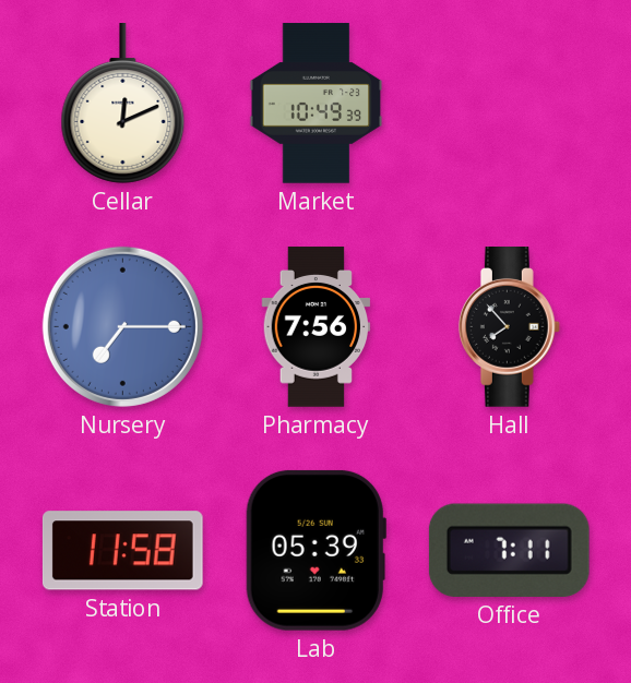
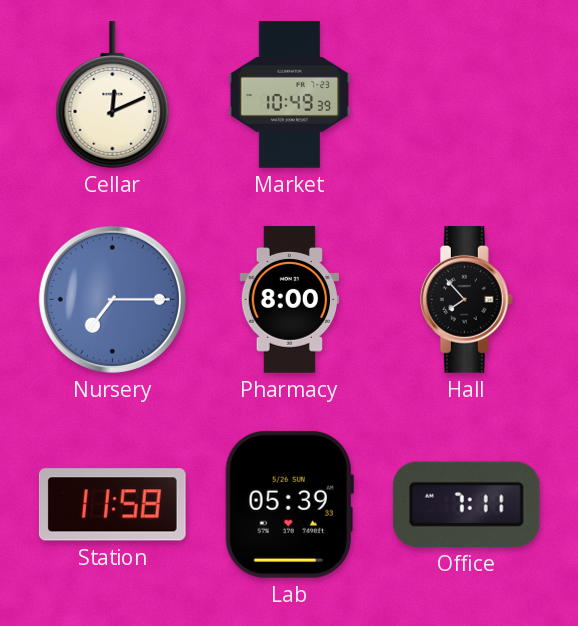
Pharmacy: 7:56 -> 8:00
